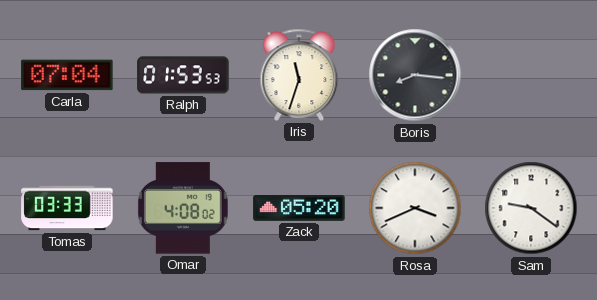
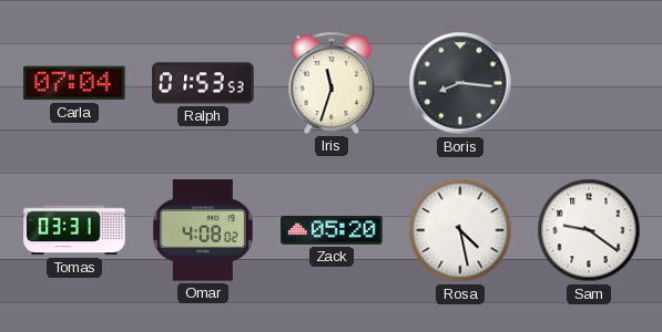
Tomas: 03:33 -> 03:31
Rosa: 3:41 -> 4:28
